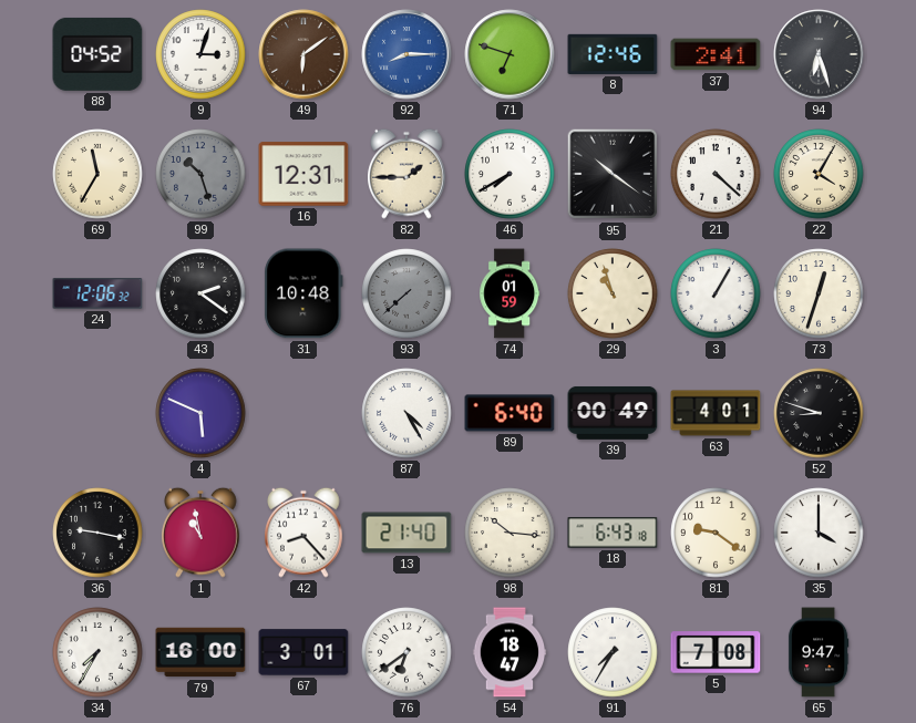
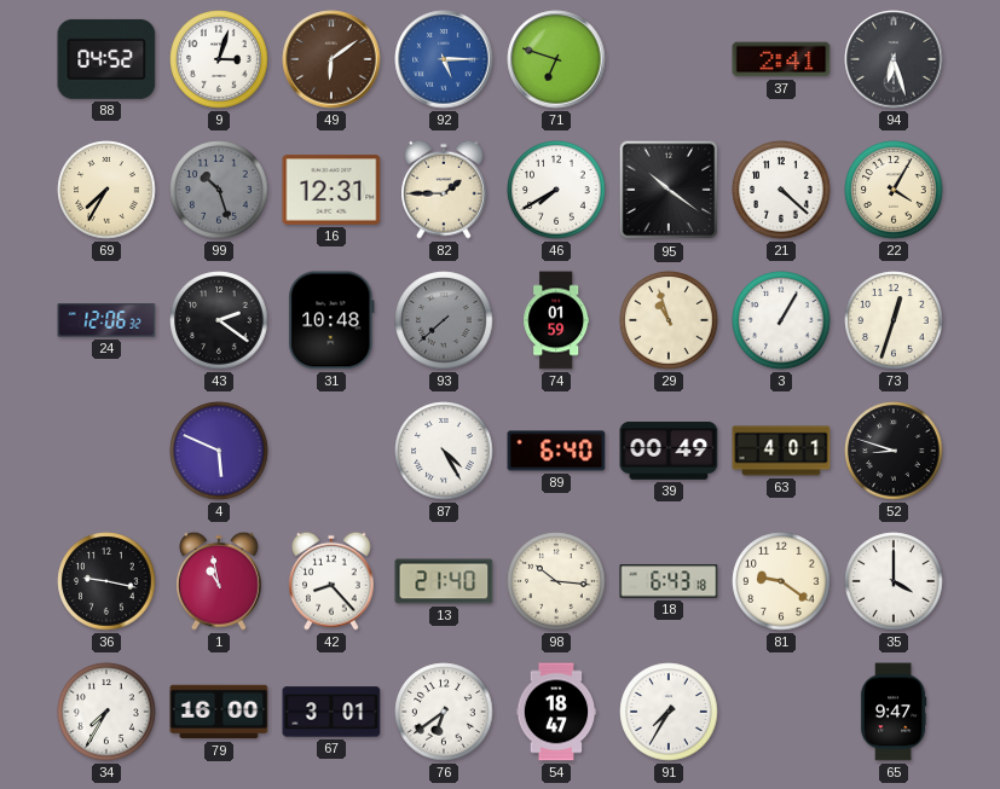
92: 8:15 -> 5:15
8: 12:46 -> none
69: 11:35 -> 7:35
5: 7:08 -> none
